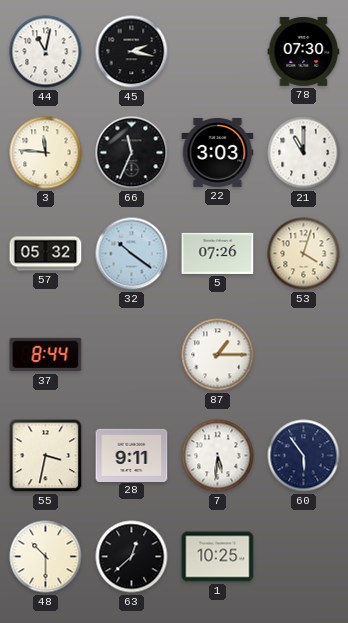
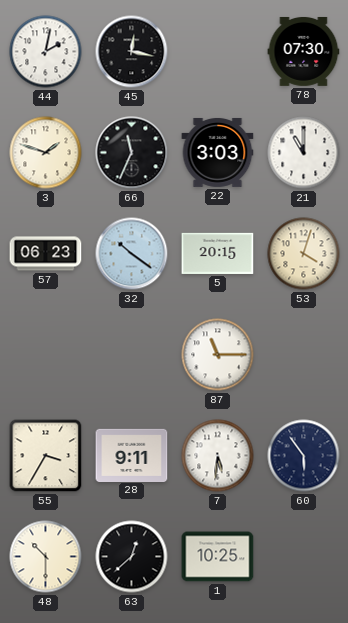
44: 11:02 -> 2:02
45: 2:17 -> 12:17
3: 11:46 -> 1:48
57: 05:32 -> 06:23
5: 07:26 -> 20:15
37: 8:44 -> none
87: 1:15 -> 11:15
55: 3:32 -> 3:35
